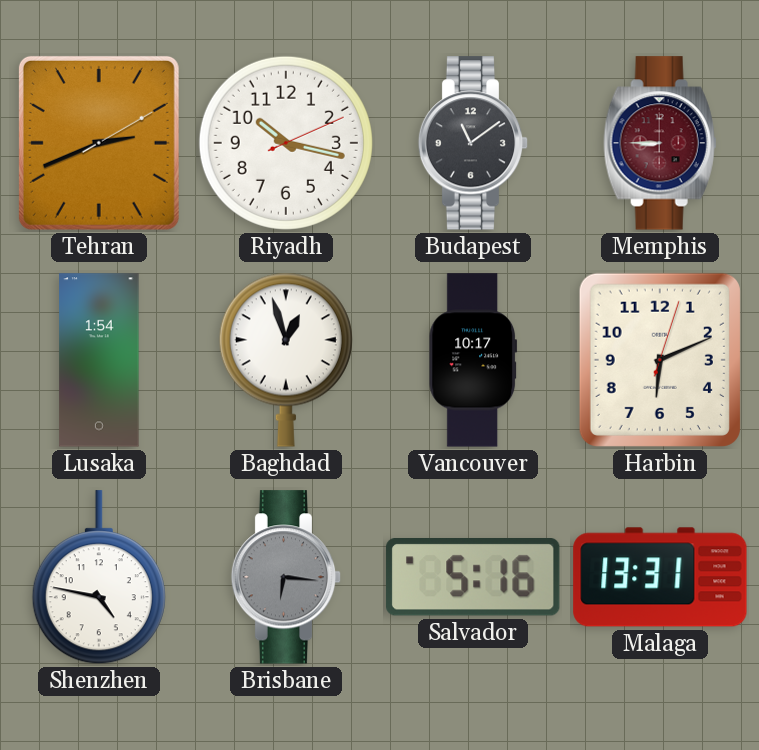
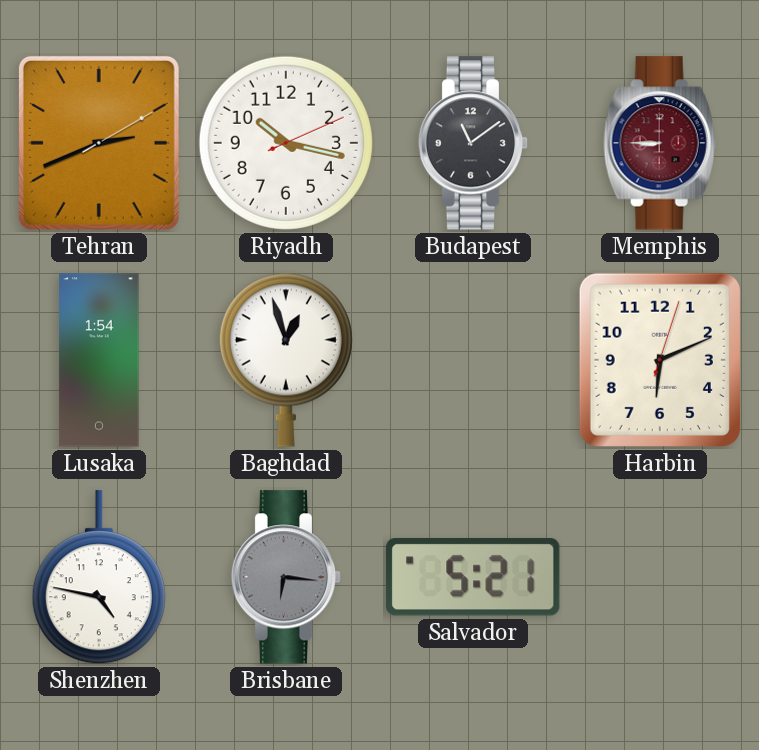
Vancouver: 10:17 -> none
Salvador: 5:16 -> 5:21
Malaga: 13:31 -> none
